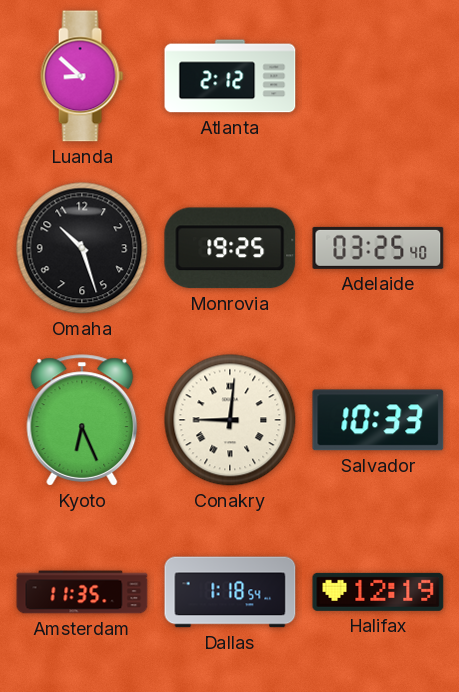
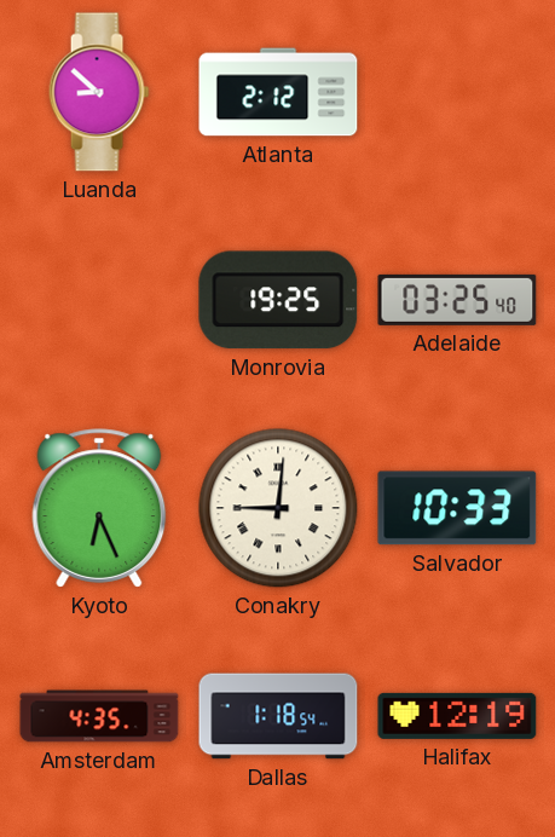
Omaha: 10:27 -> none
Amsterdam: 11:35 -> 4:35
